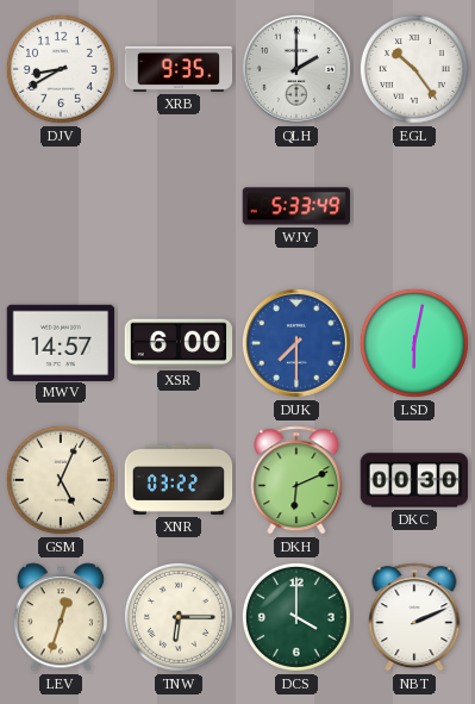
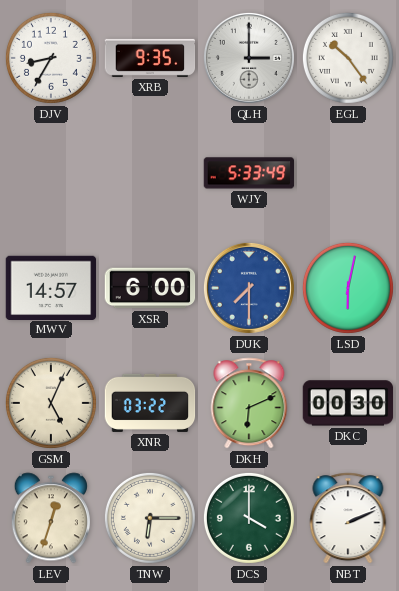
DJV: 8:40 -> 8:35
QLH: 2:00 -> 3:00
